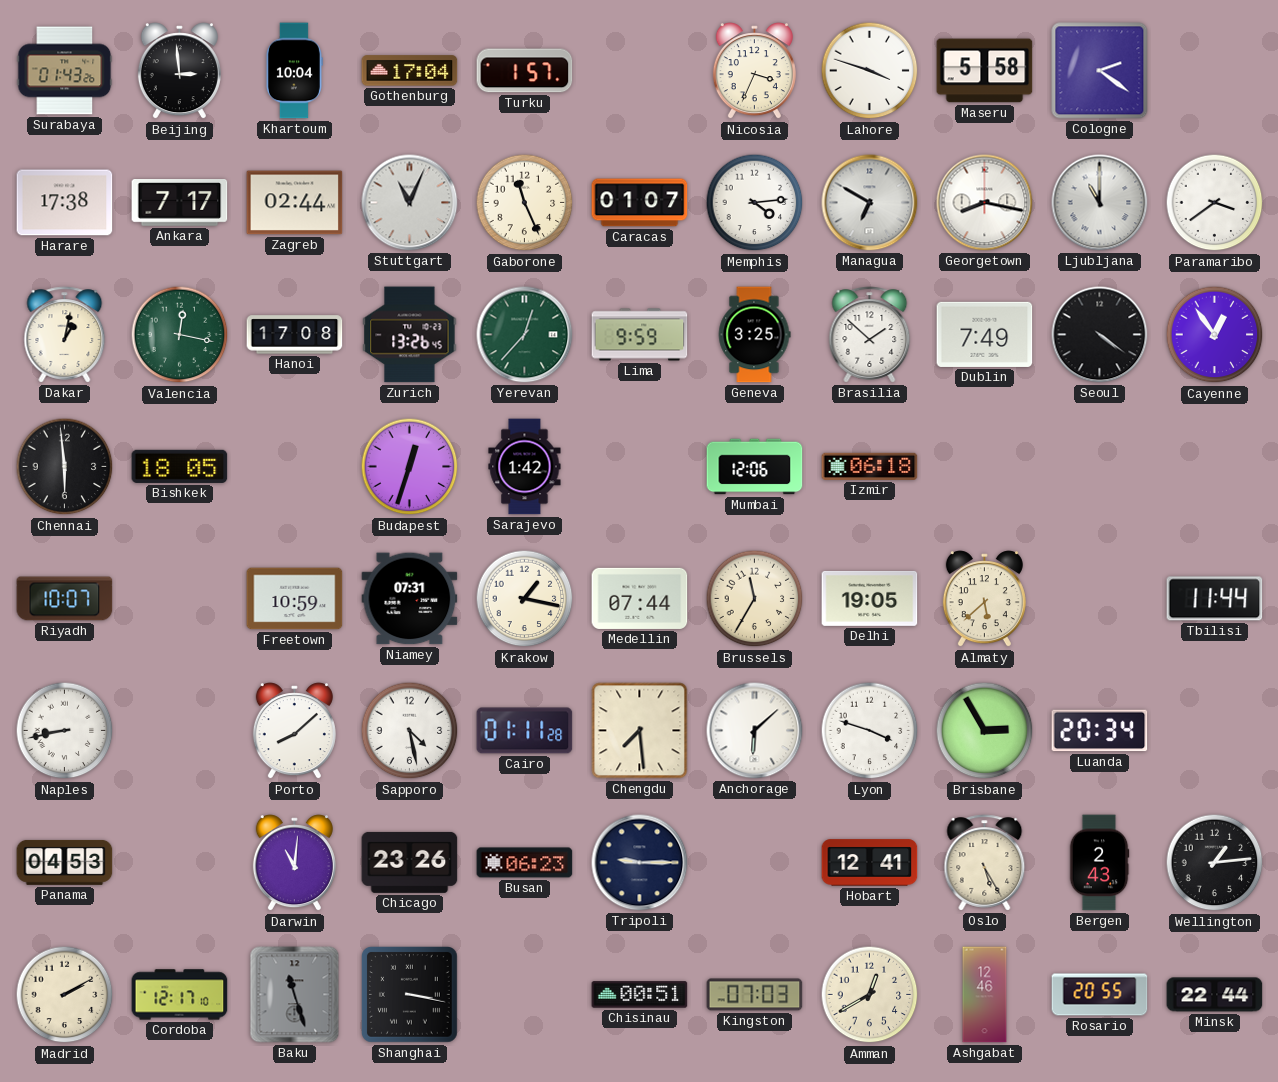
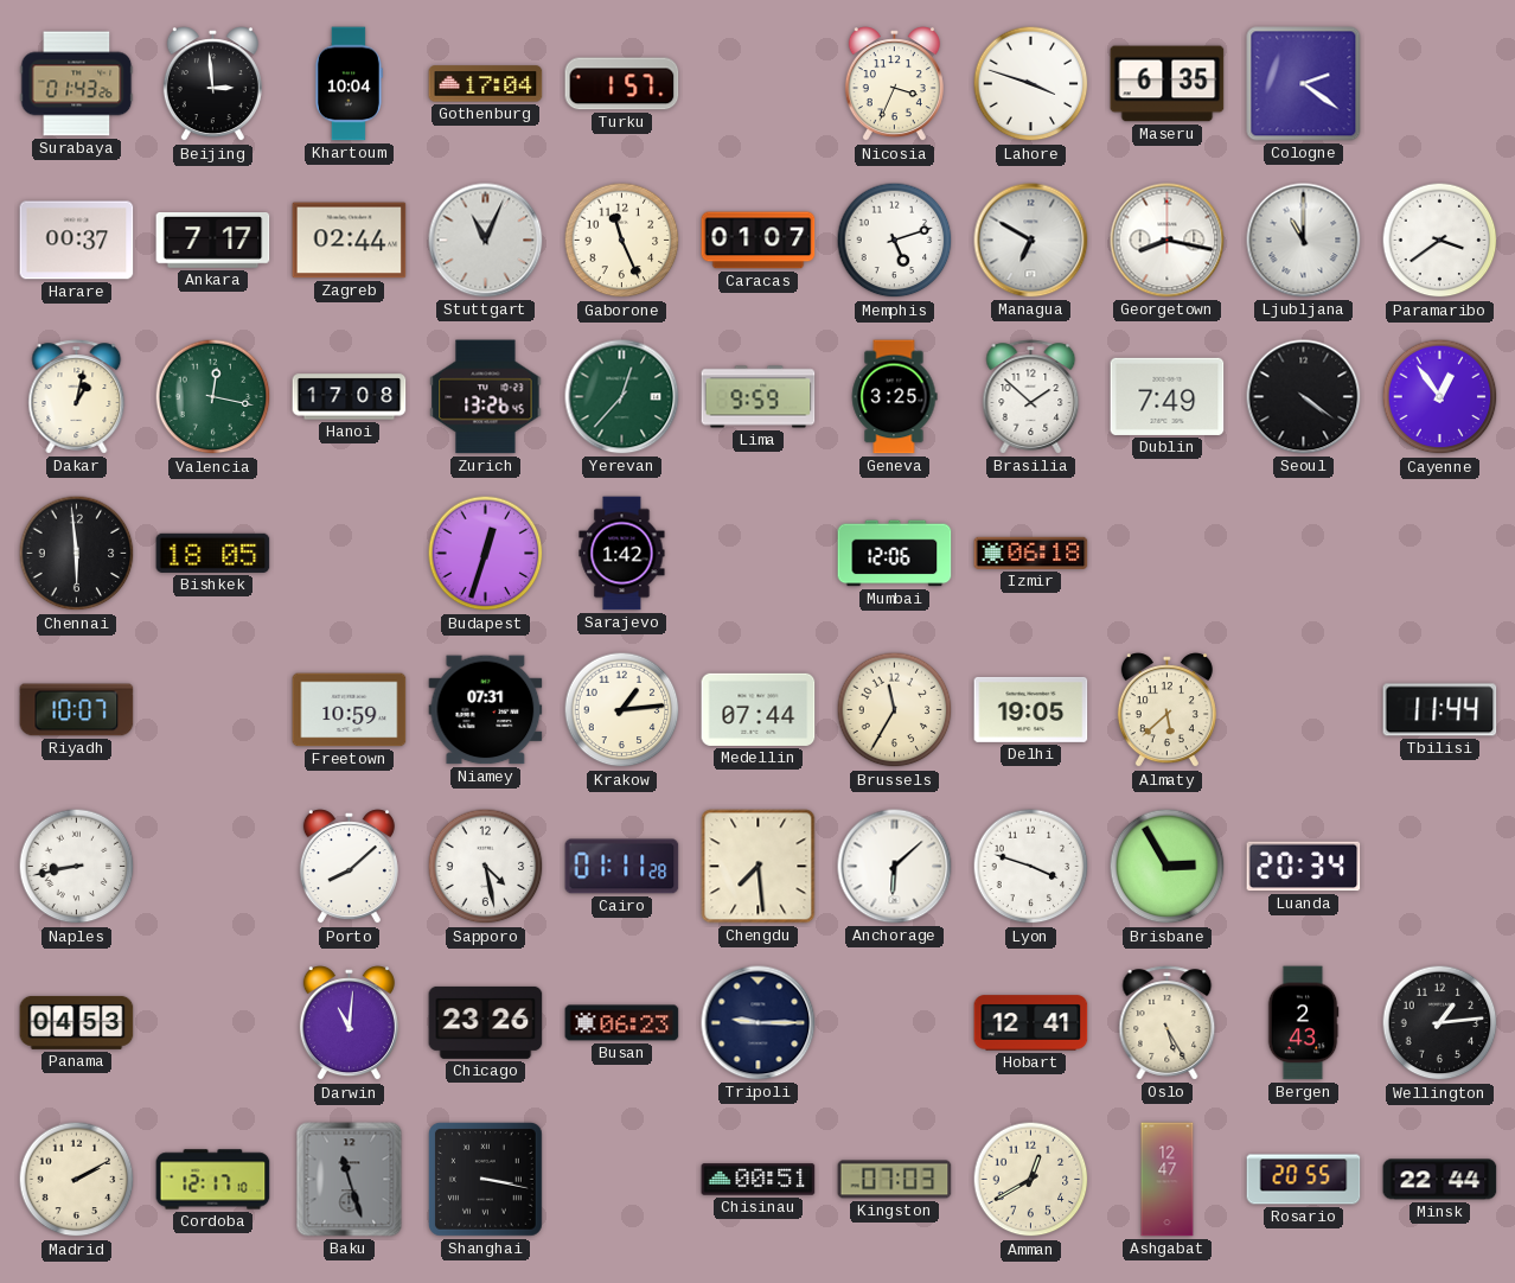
Maseru: 5:58 -> 6:35
Harare: 17:38 -> 00:37
Memphis: 4:14 -> 5:12
Krakow: 1:17 -> 1:14
Ashgabat: 12:46 -> 12:47
